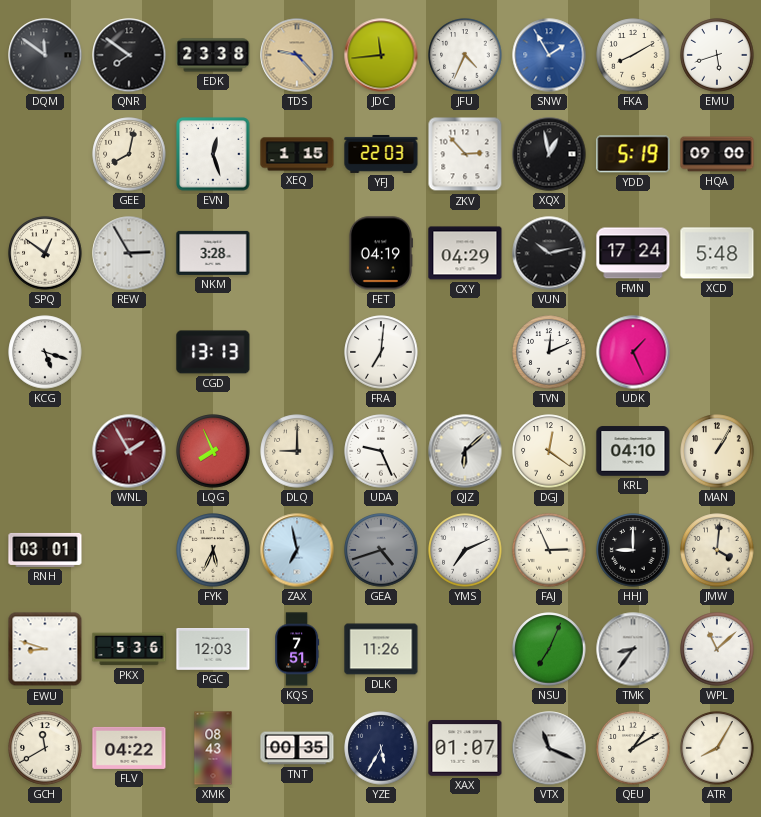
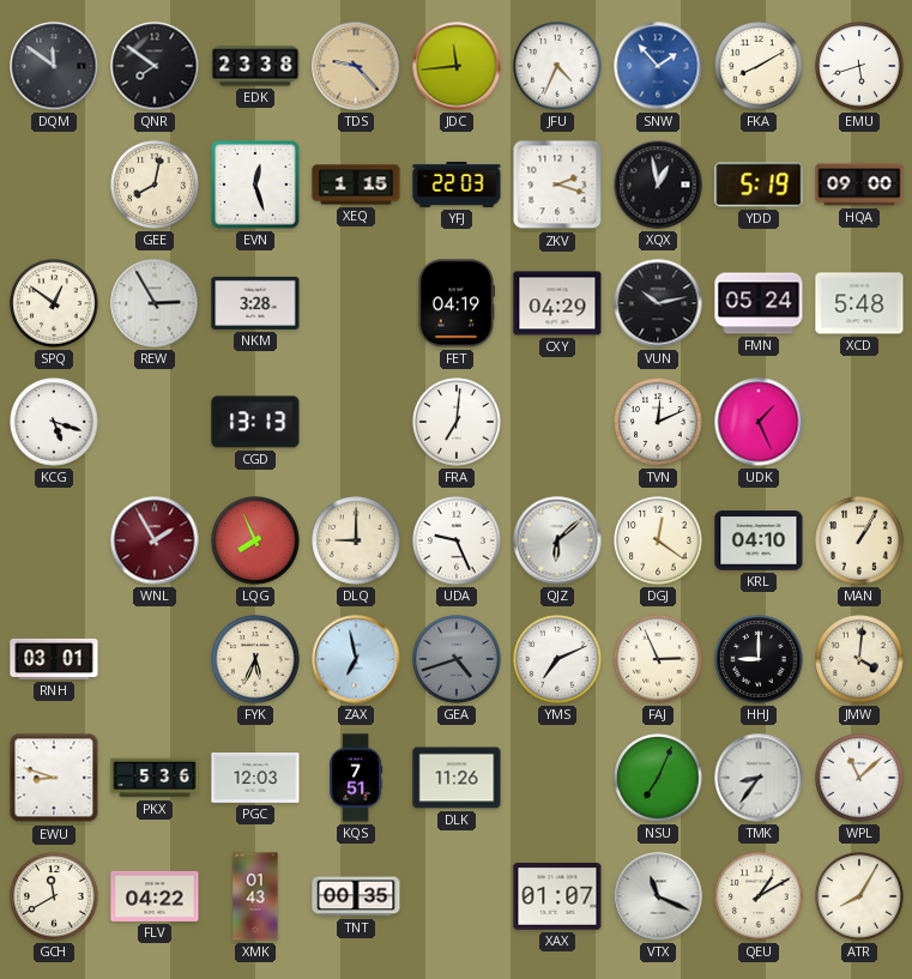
SNW: 1:55 -> 1:53
ZKV: 2:53 -> 2:18
FMN: 17:24 -> 05:24
XMK: 08:43 -> 01:43
YZE: 5:35 -> none
